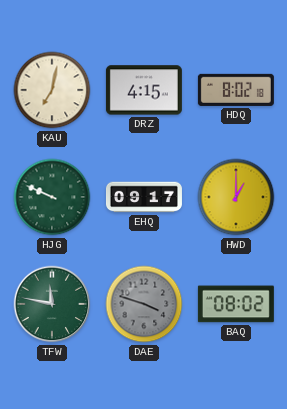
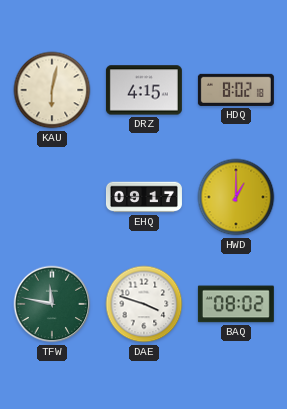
KAU: 7:02 -> 6:02
HJG: 9:49 -> none
DAE dial: grey -> white
